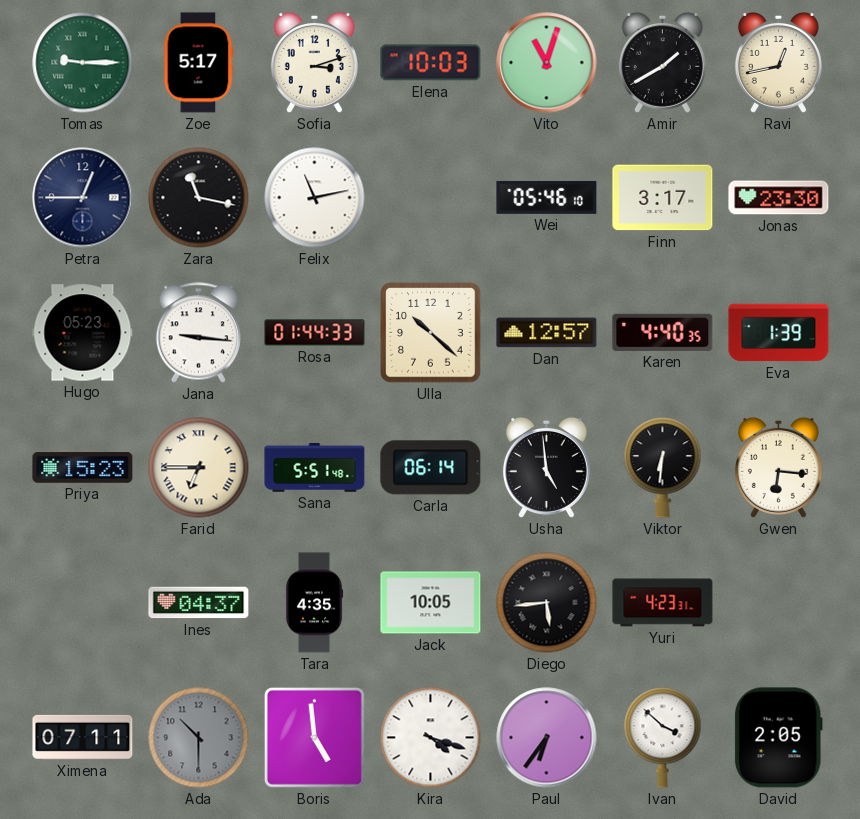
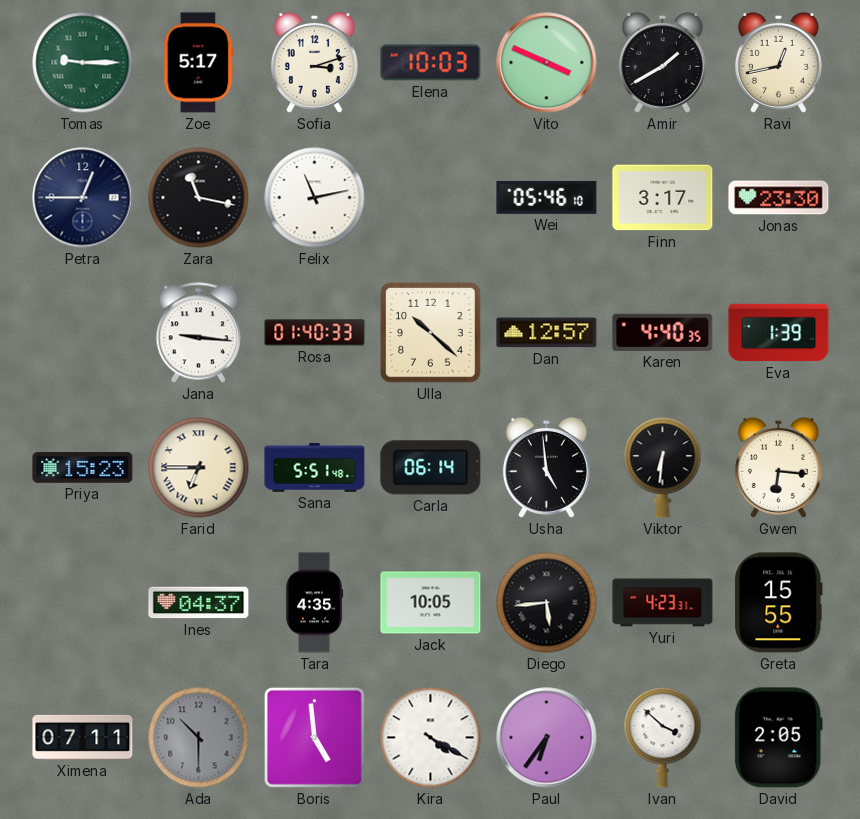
Vito: 11:03 -> 3:49
Hugo: 05:23 -> none
Rosa: 01:44 -> 01:40
Greta: none -> 15:55
Kira: 4:18 -> 4:20
